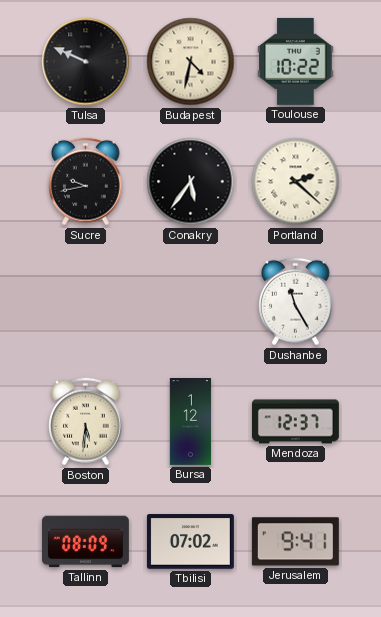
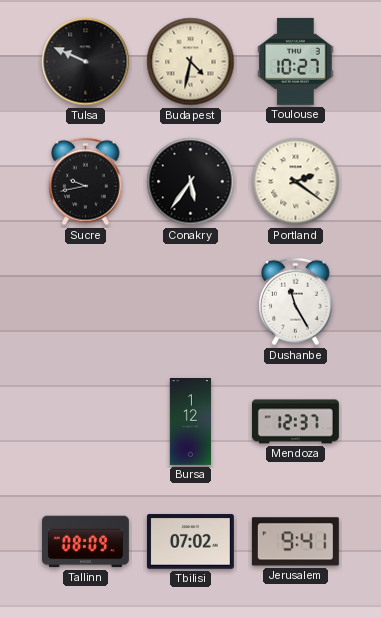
Toulouse: 10:22 -> 10:27
Portland: 2:22 -> 2:21
Boston: 5:31 -> none
